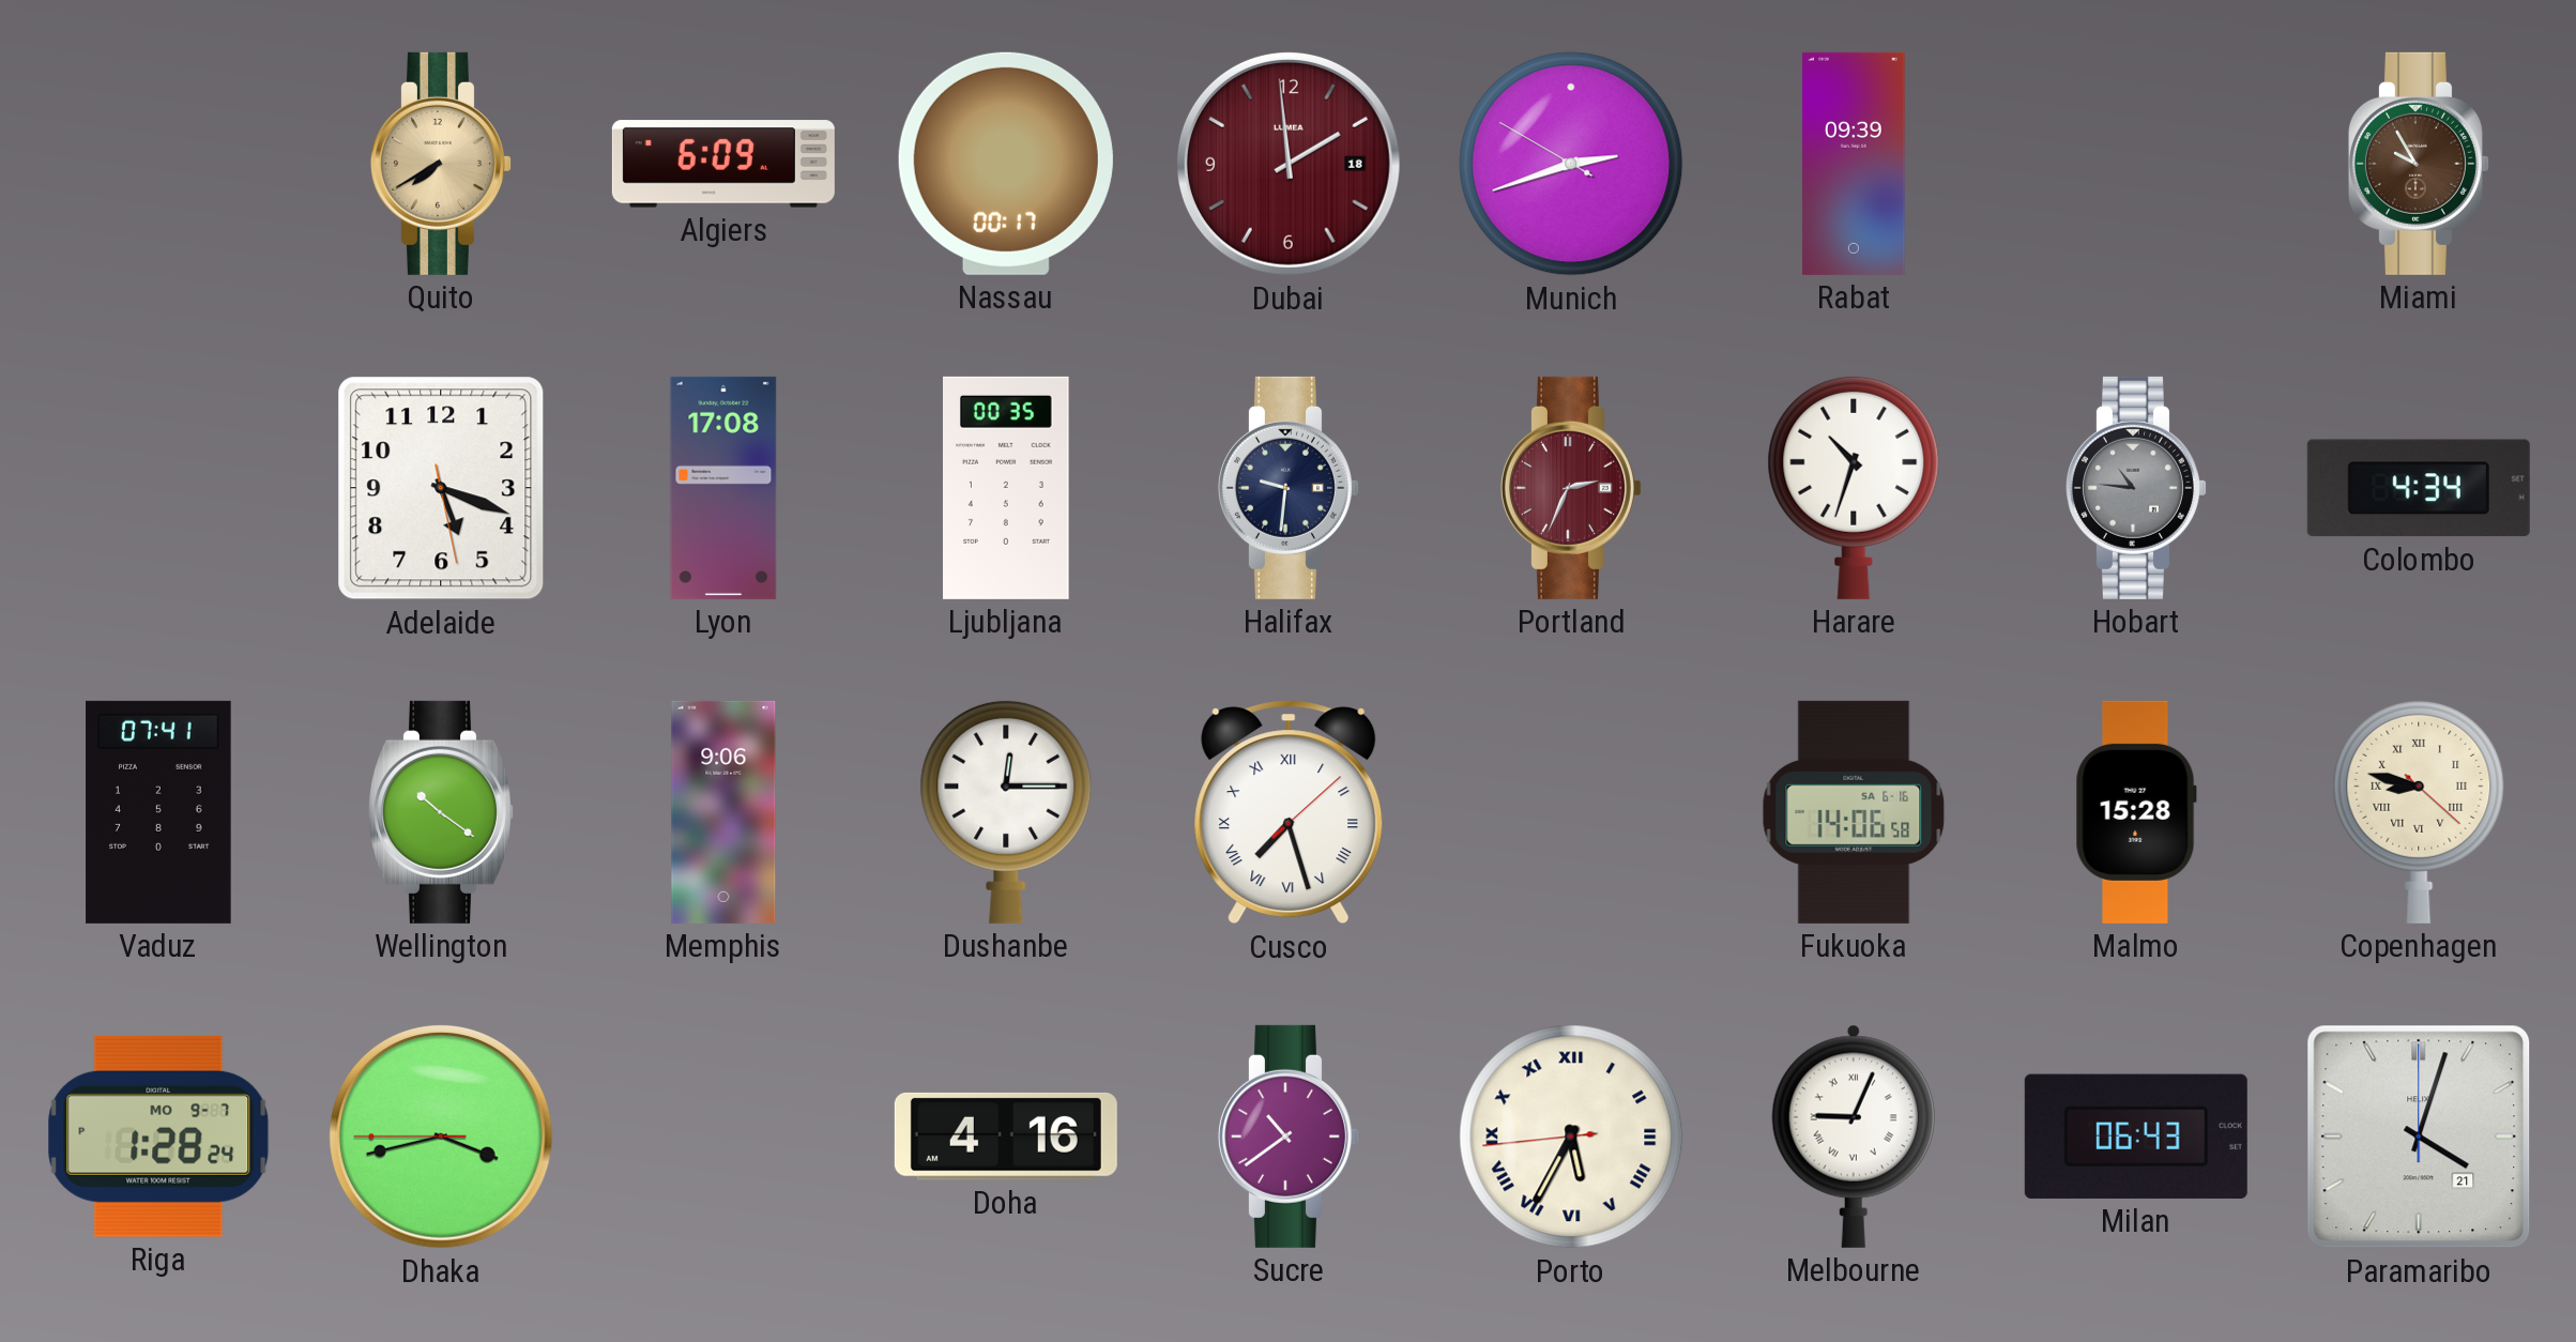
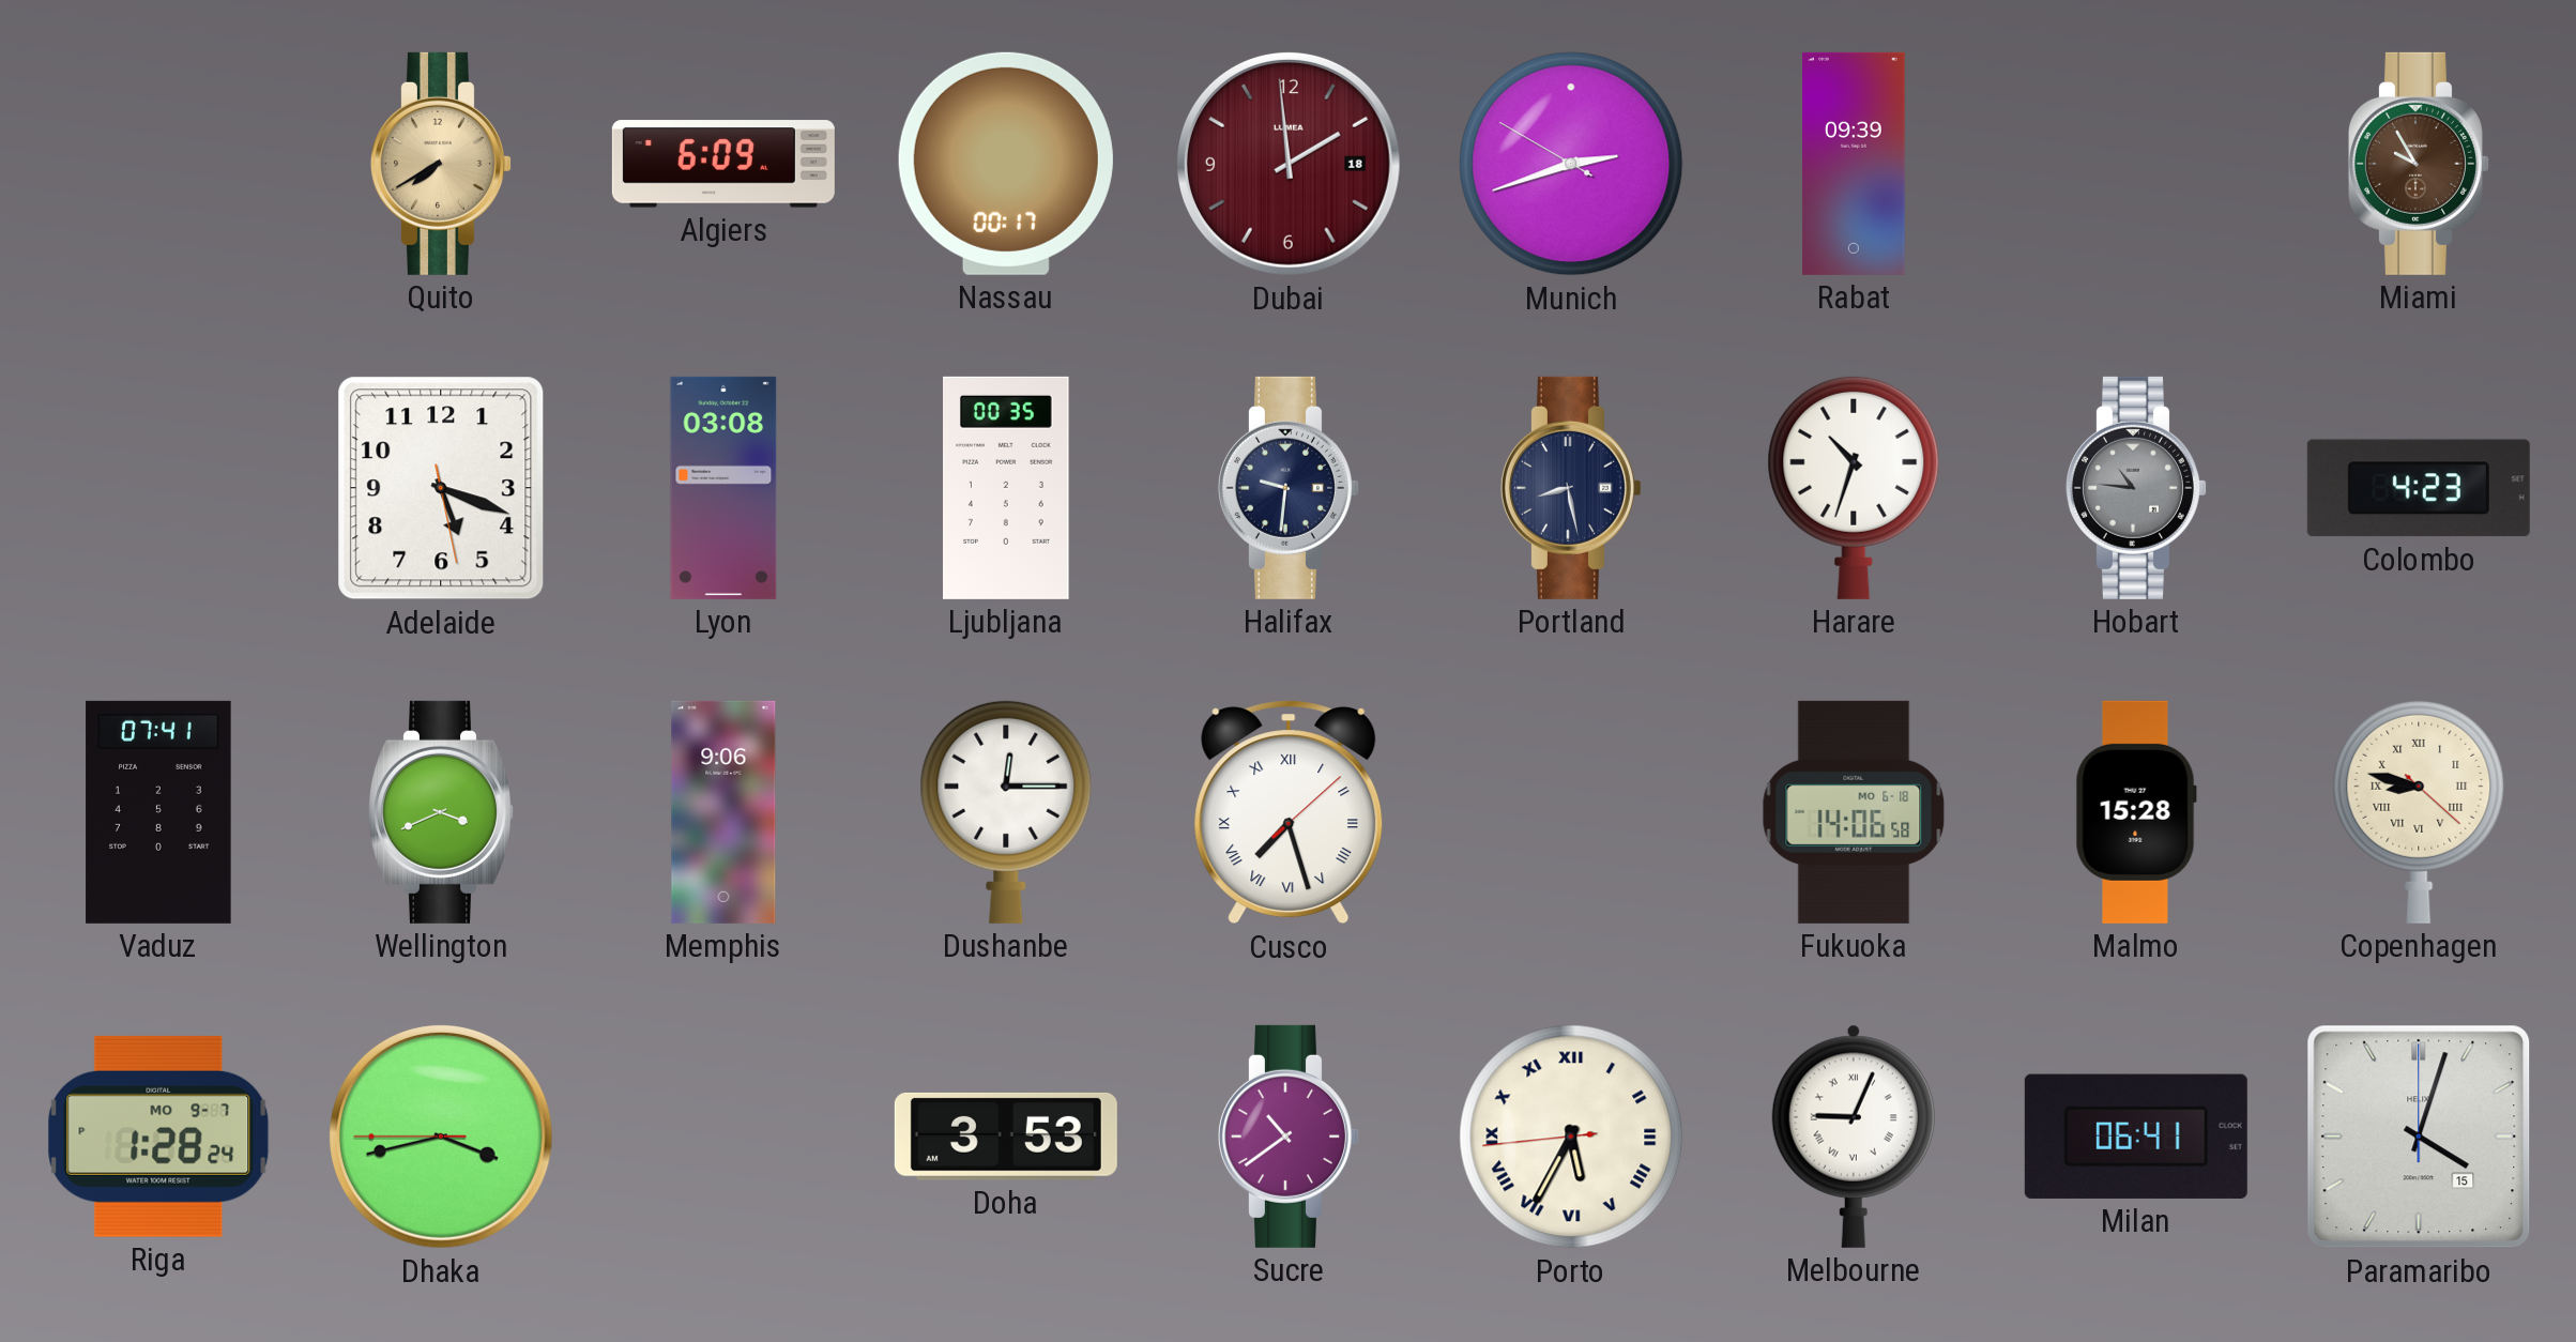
Lyon: 17:08 -> 03:08
Portland: 2:34 -> 8:28
Portland dial: burgundy -> navy
Colombo: 4:34 -> 4:23
Wellington: 10:21 -> 3:41
Fukuoka date: SA 6-16 -> MO 6-18
Doha: 4:16 -> 3:53
Milan: 06:43 -> 06:41
Paramaribo date: 21 -> 15
